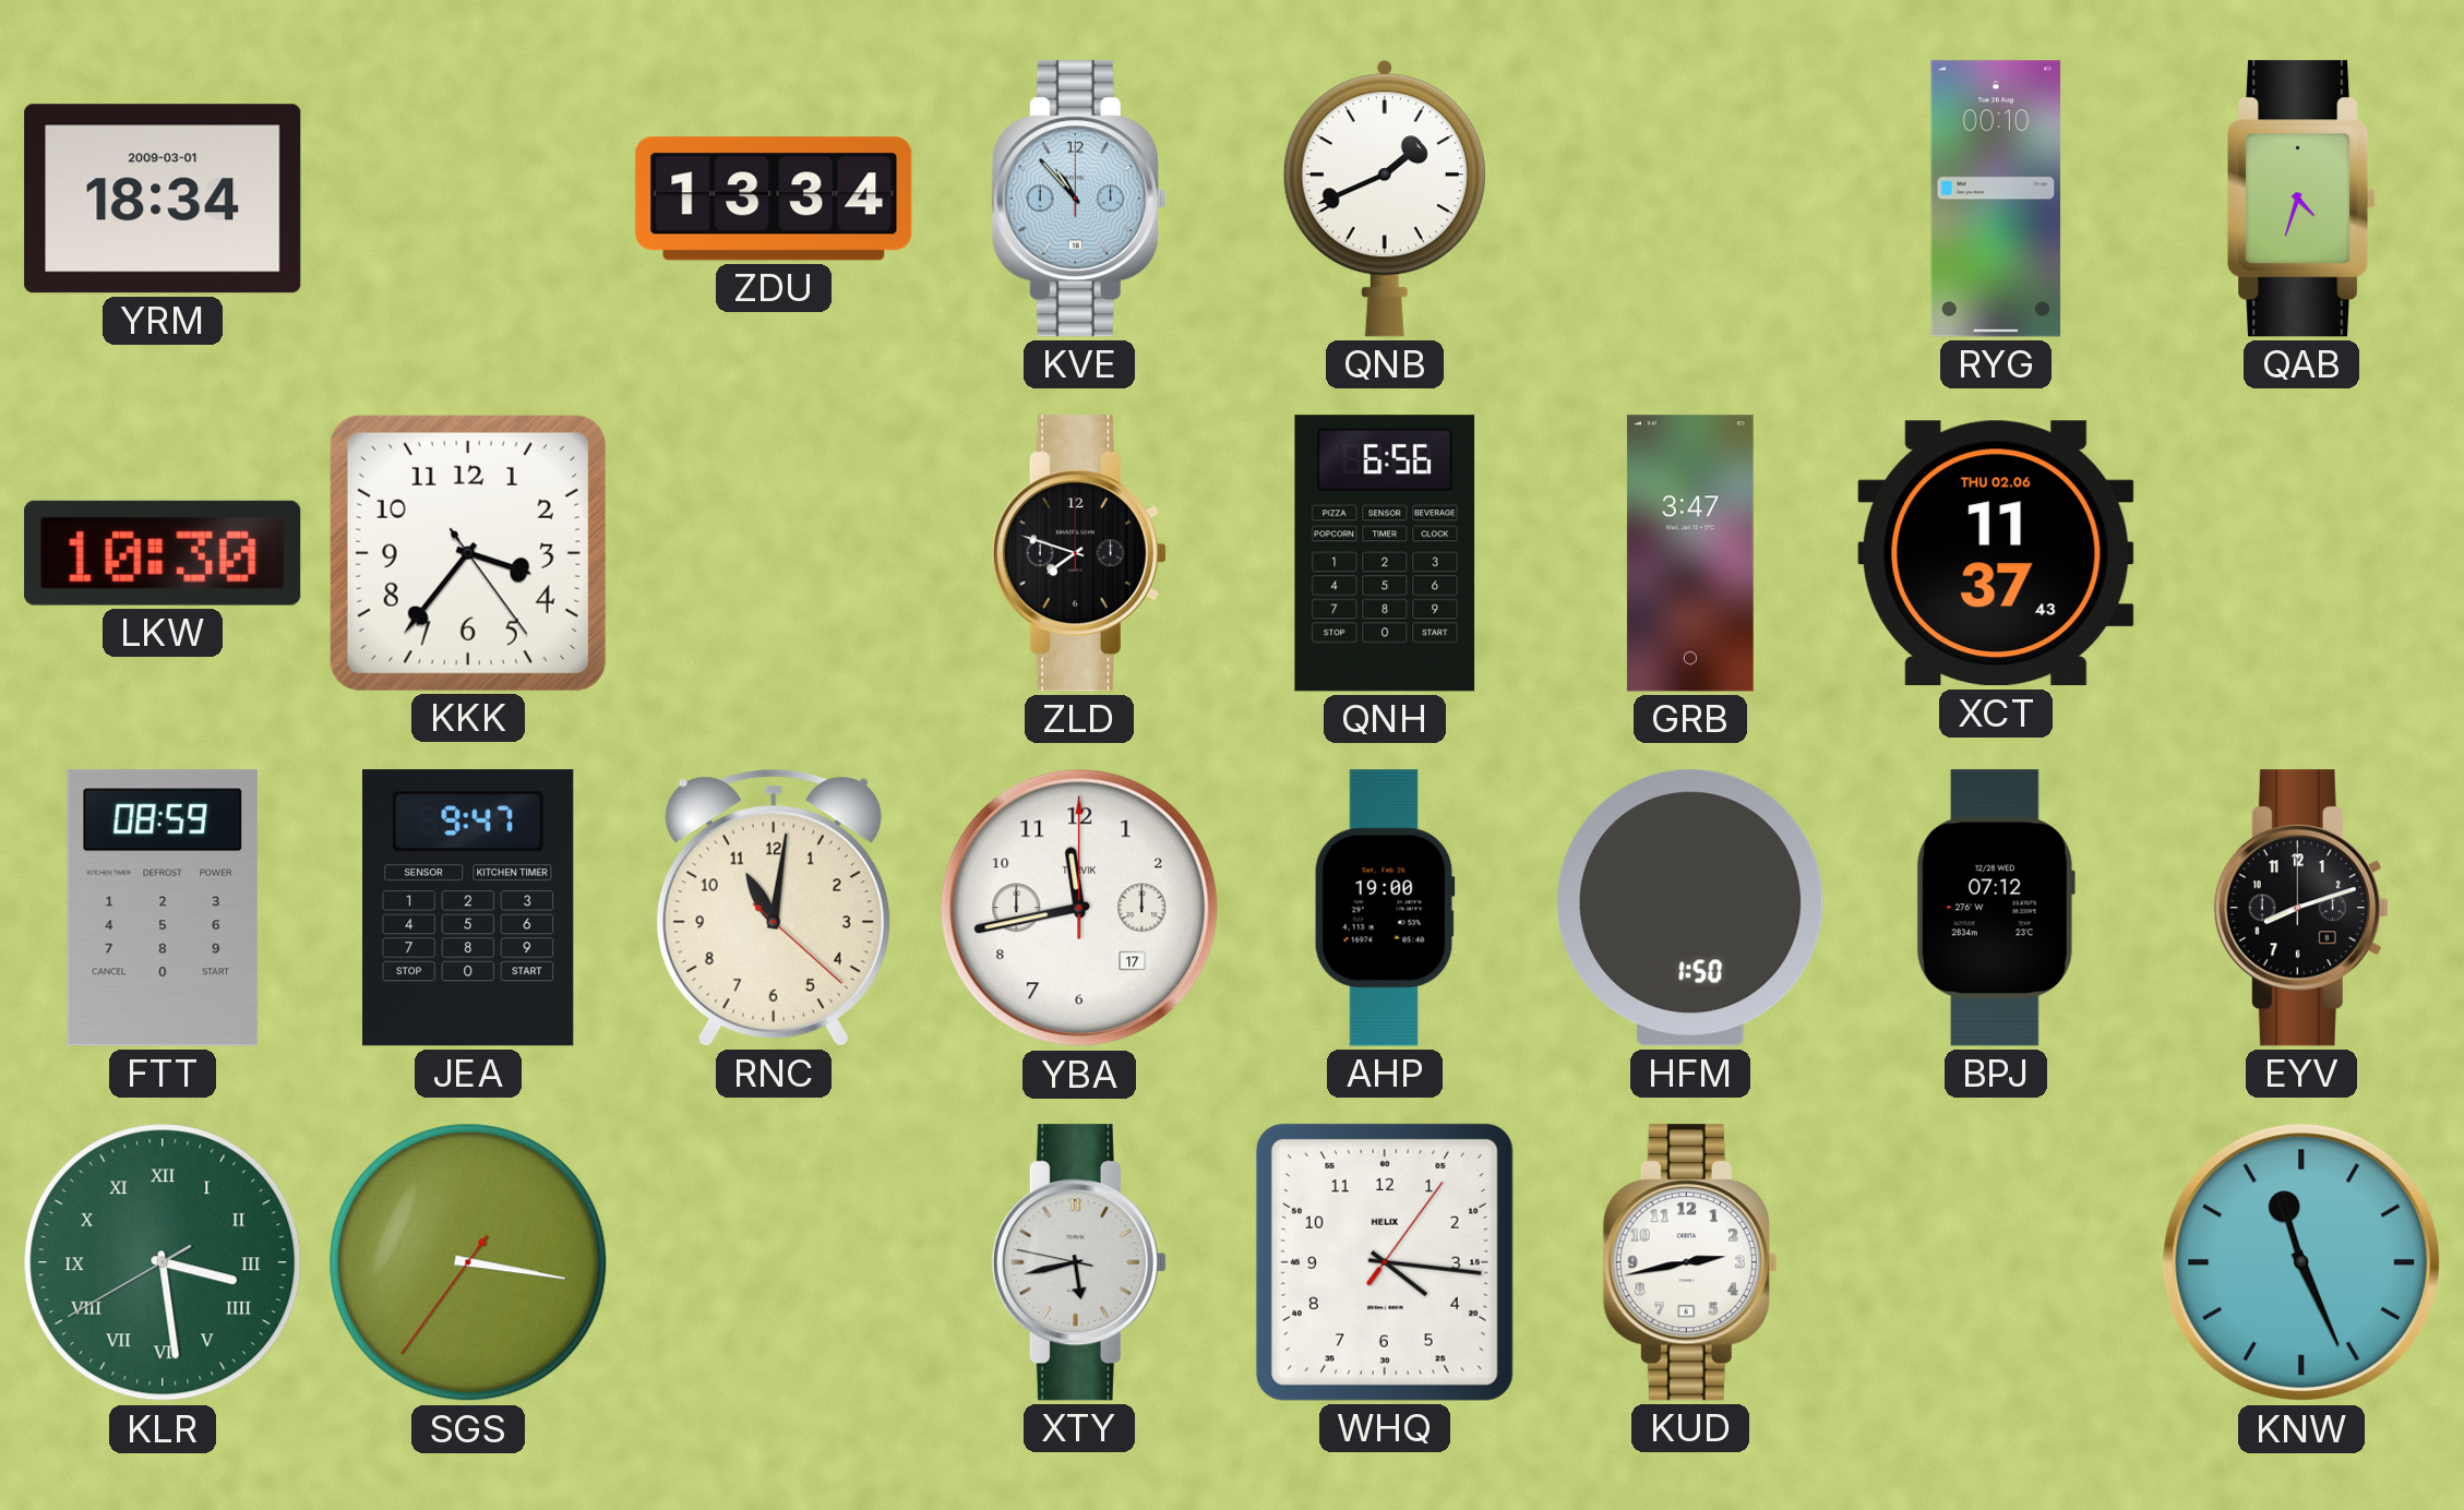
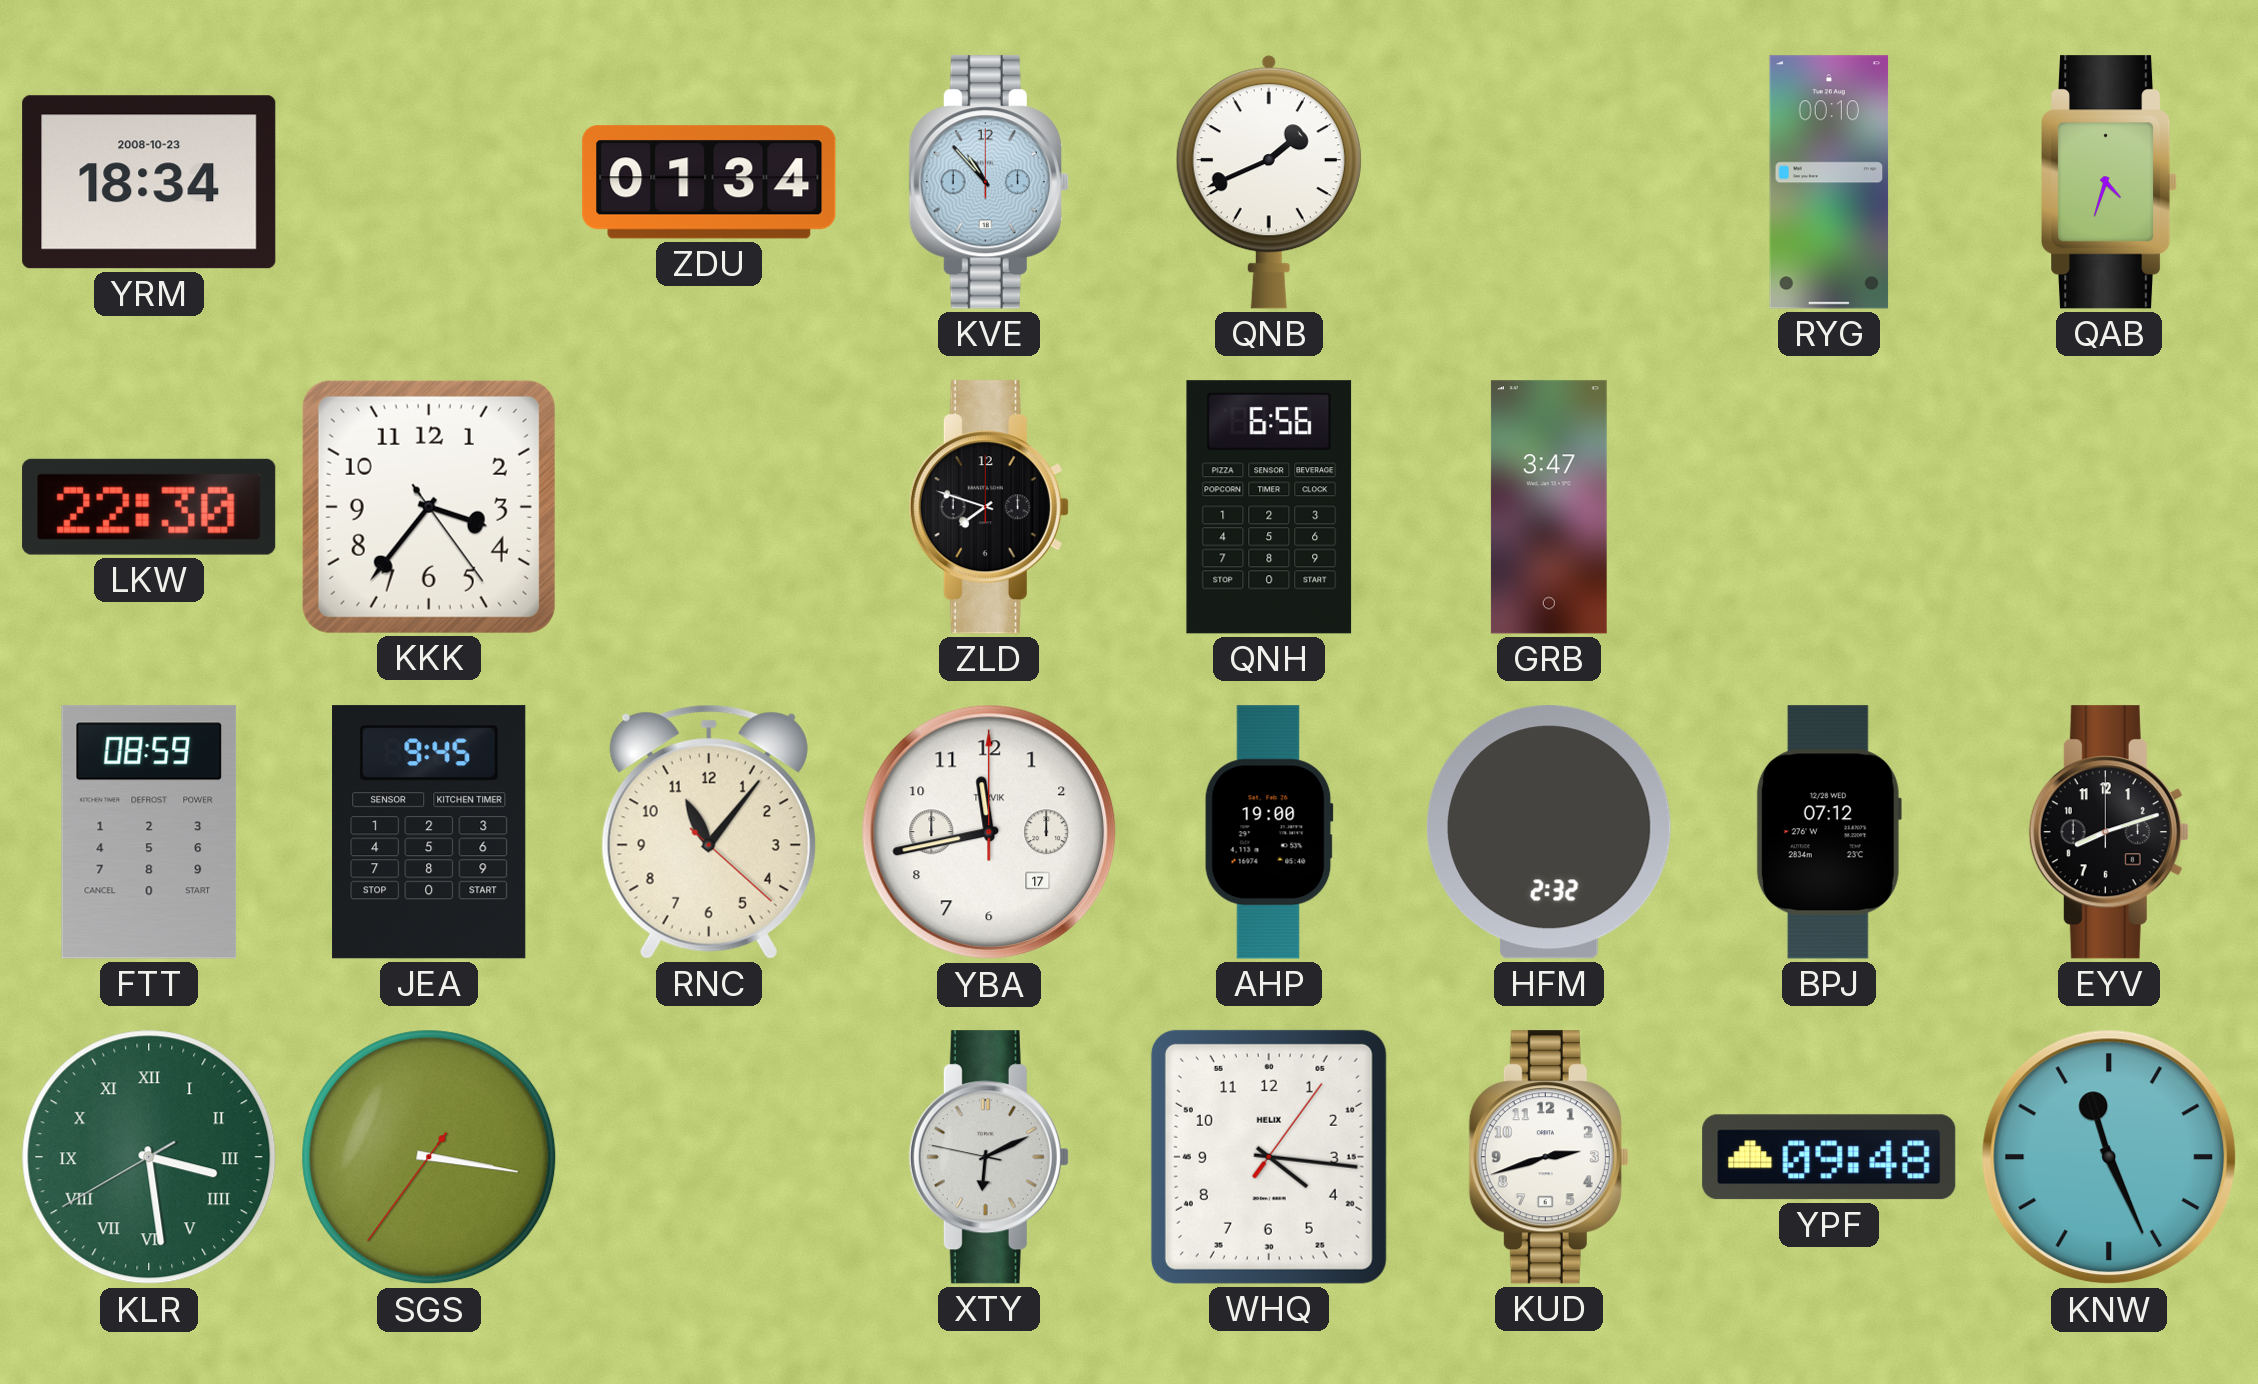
YRM date: 2009-03-01 -> 2008-10-23
ZDU: 13:34 -> 01:34
LKW: 10:30 -> 22:30
XCT: 11:37 -> none
JEA: 9:47 -> 9:45
RNC: 11:01 -> 11:06
HFM: 1:50 -> 2:32
XTY: 5:42 -> 6:10
KUD: 2:43 -> 2:42
YPF: none -> 09:48
